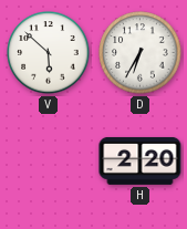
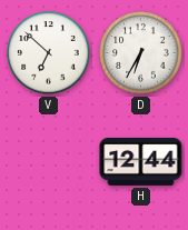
V: 5:52 -> 6:52
H: 2:20 -> 12:44
